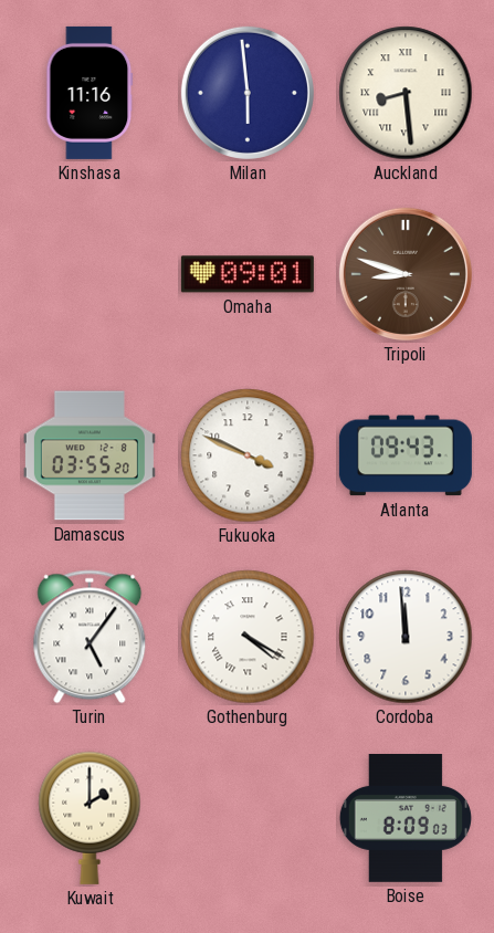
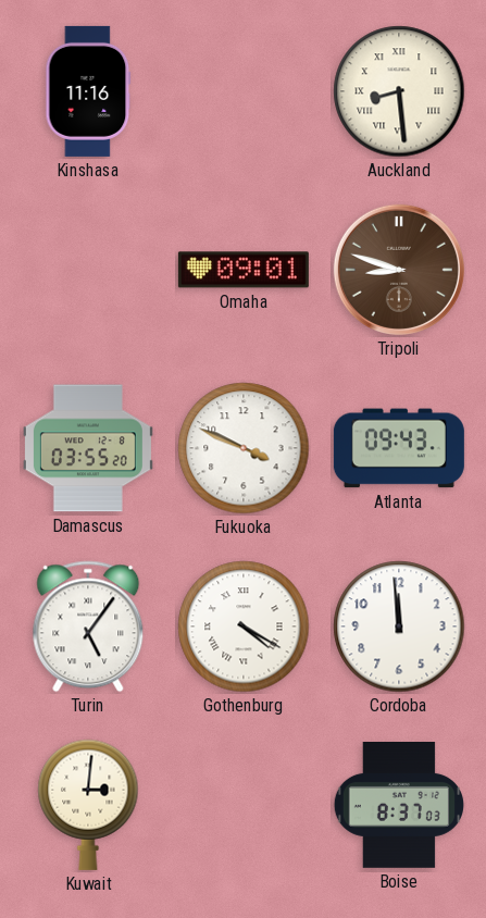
Milan: 5:59 -> none
Kuwait: 2:00 -> 3:01
Boise: 8:09 -> 8:37
